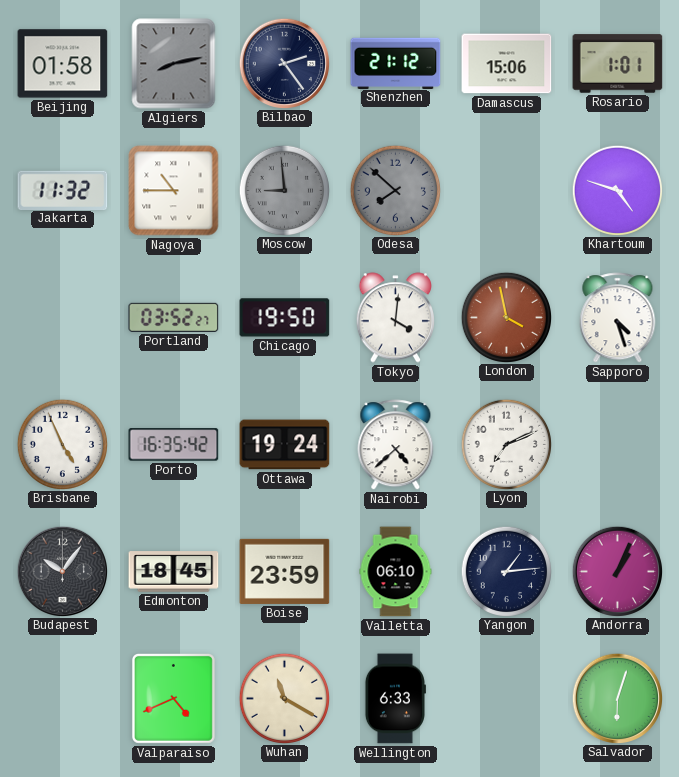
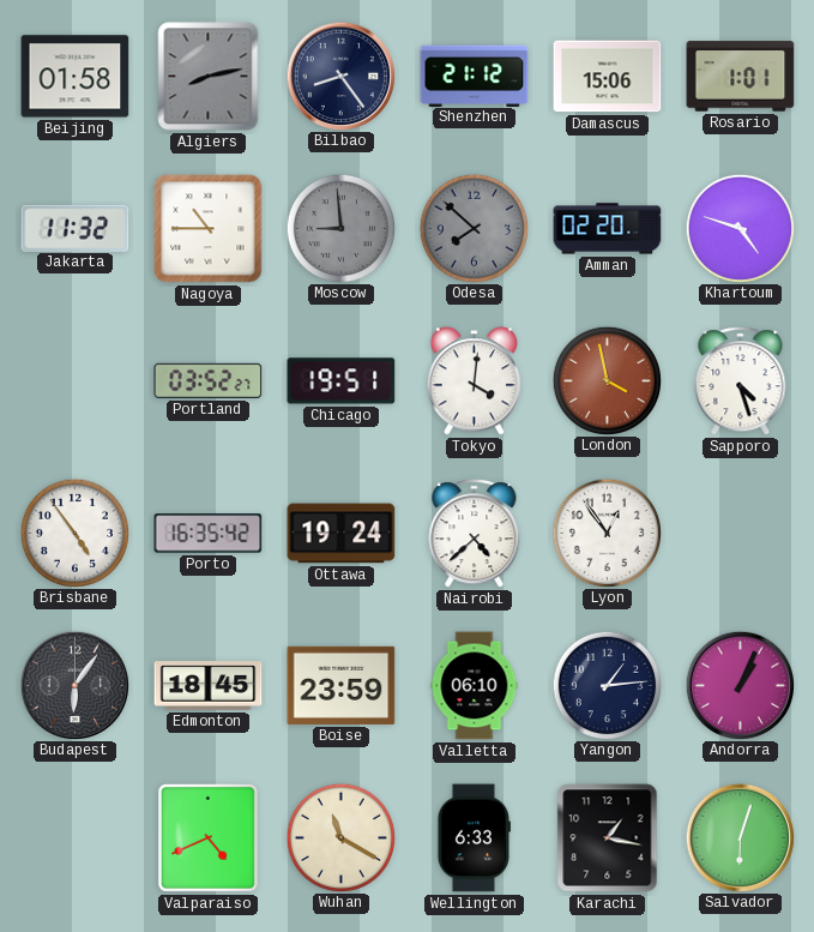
Bilbao: 2:24 -> 8:24
Amman: none -> 02:20
Chicago: 19:50 -> 19:51
Brisbane: 4:56 -> 4:54
Lyon: 7:11 -> 12:54
Budapest: 10:06 -> 6:06
Karachi: none -> 1:17
